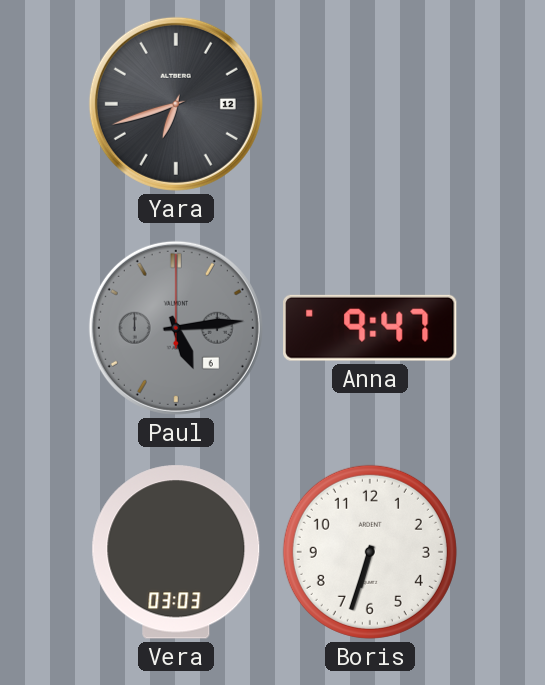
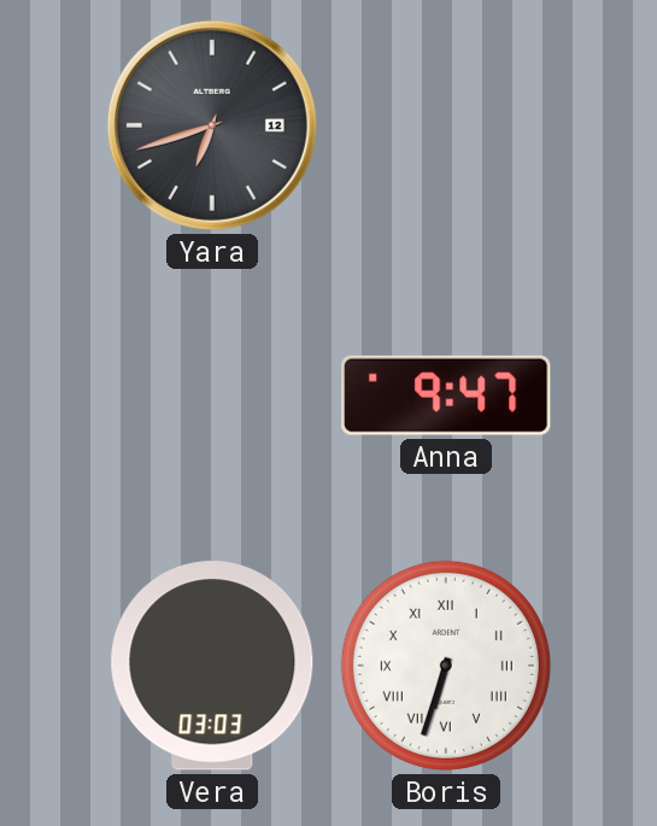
Paul: 5:14 -> none
Boris numerals: Arabic -> Roman
